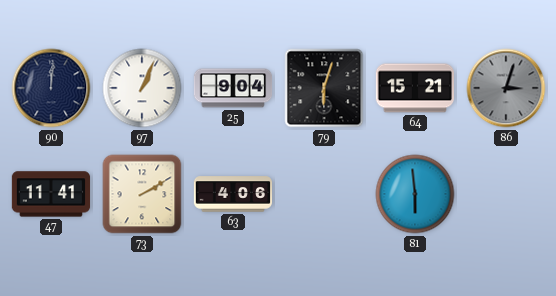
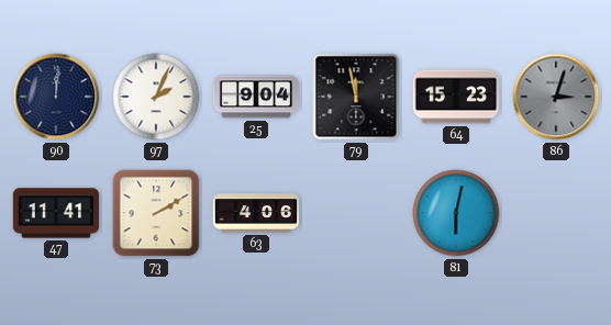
97: 1:04 -> 2:04
79: 6:03 -> 11:58
64: 15:21 -> 15:23
81: 5:59 -> 6:02
